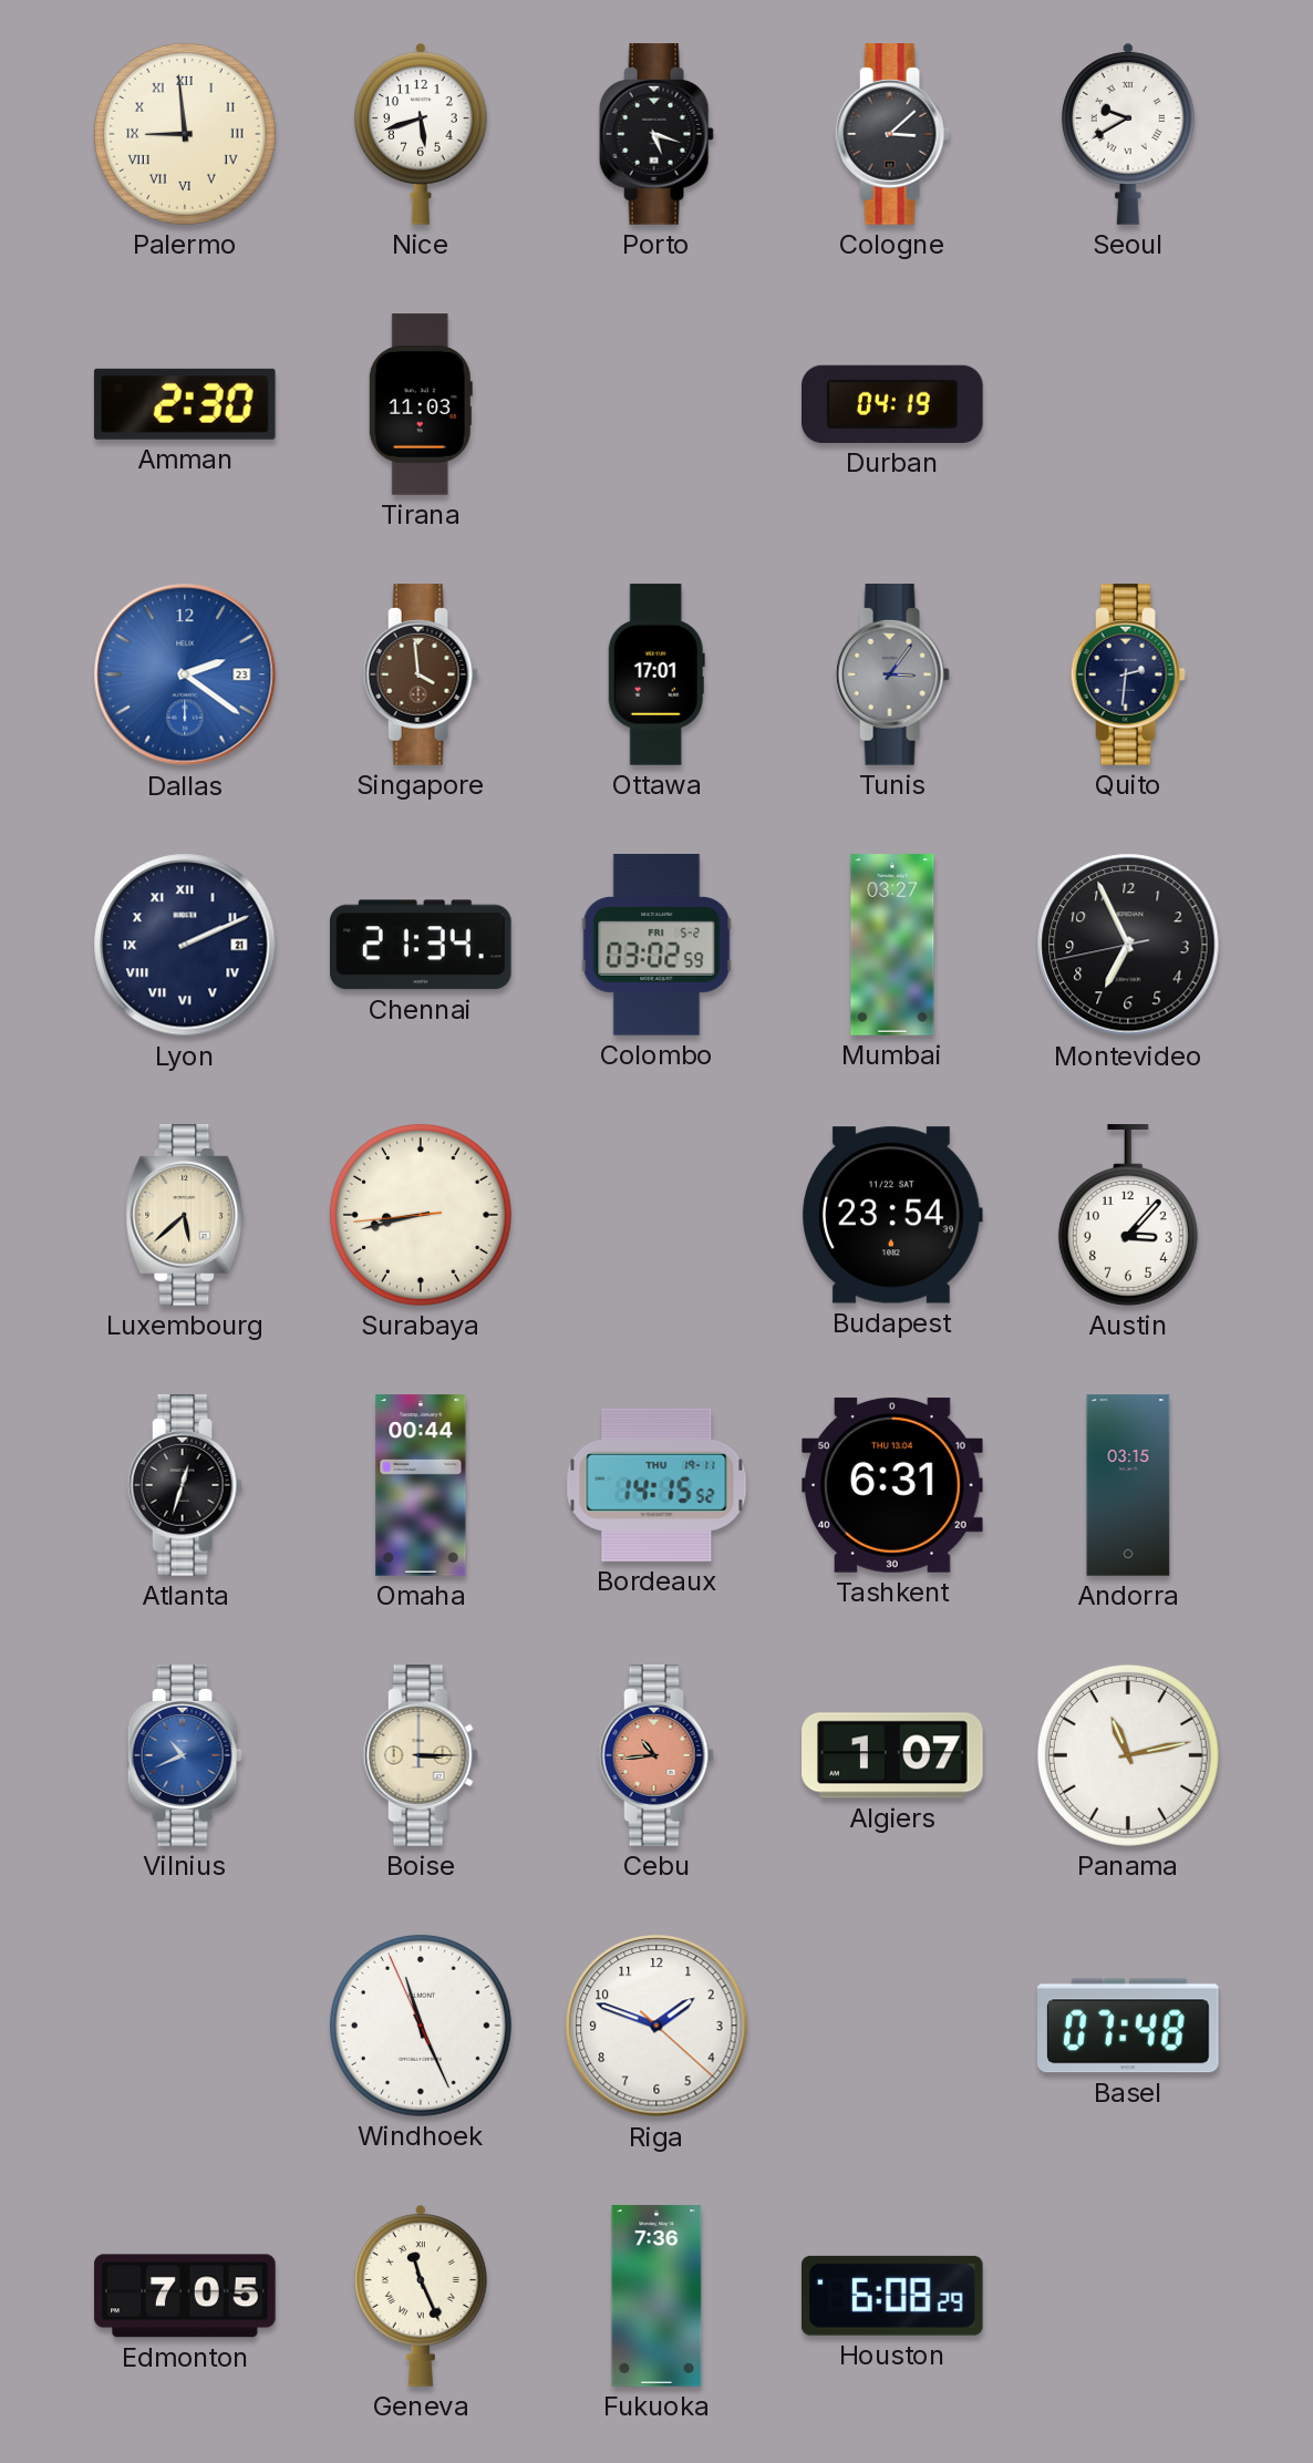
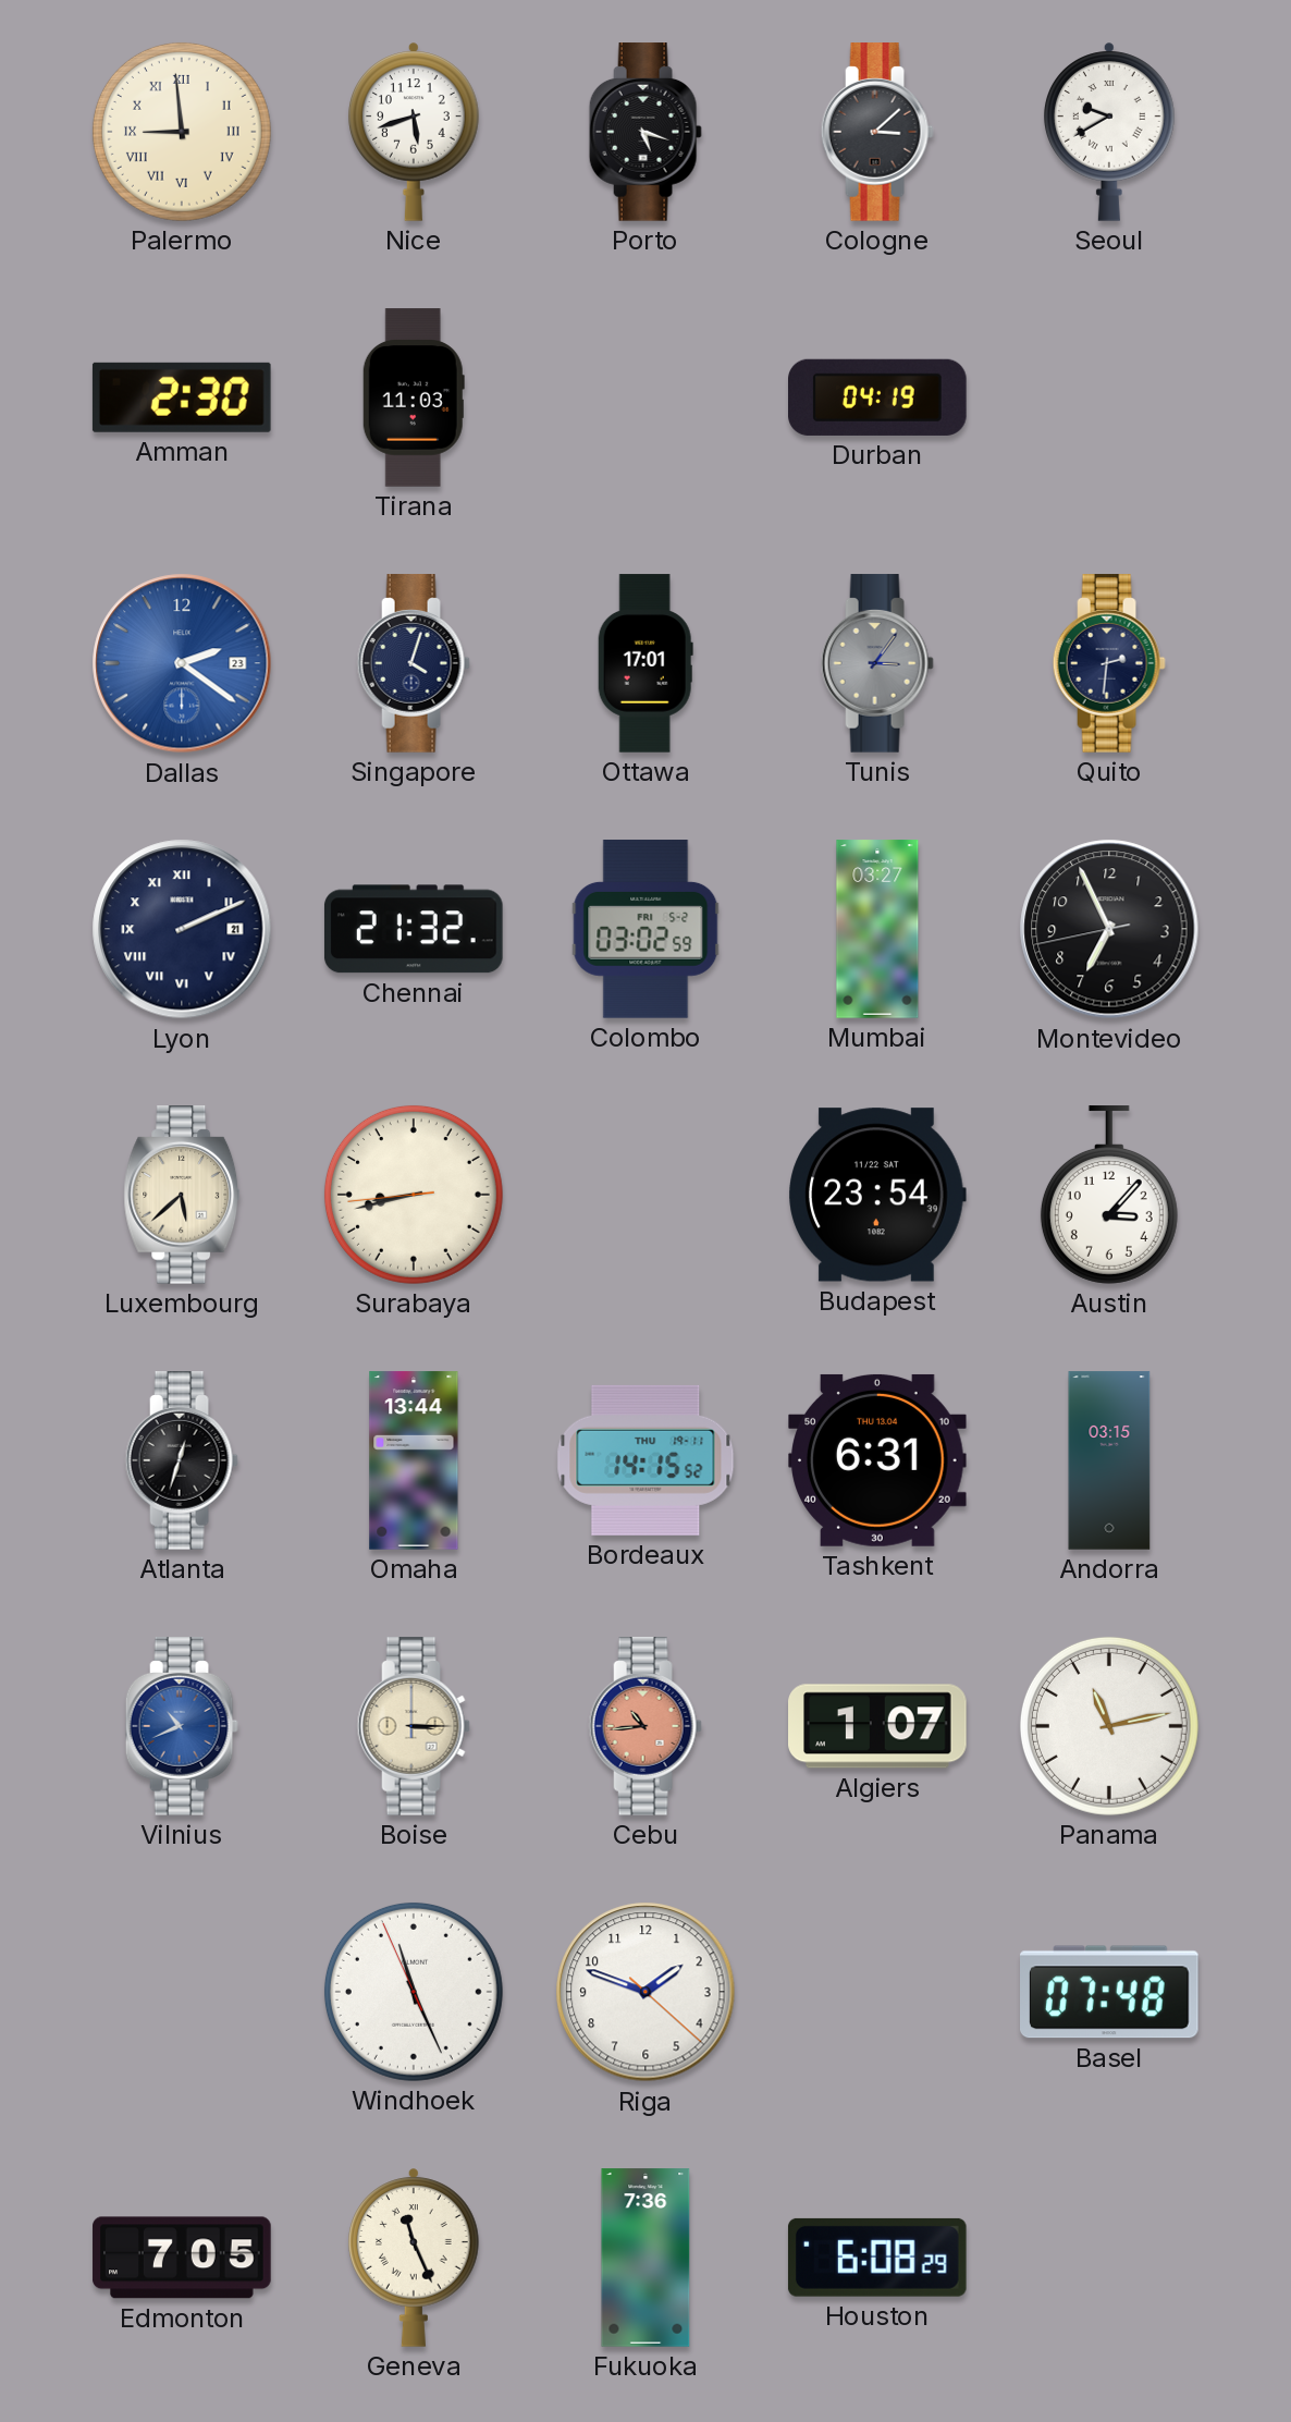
Singapore: 3:59 -> 4:03
Singapore dial: brown -> navy
Chennai: 21:34 -> 21:32
Omaha: 00:44 -> 13:44
